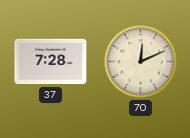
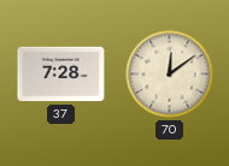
70: 12:11 -> 12:09
